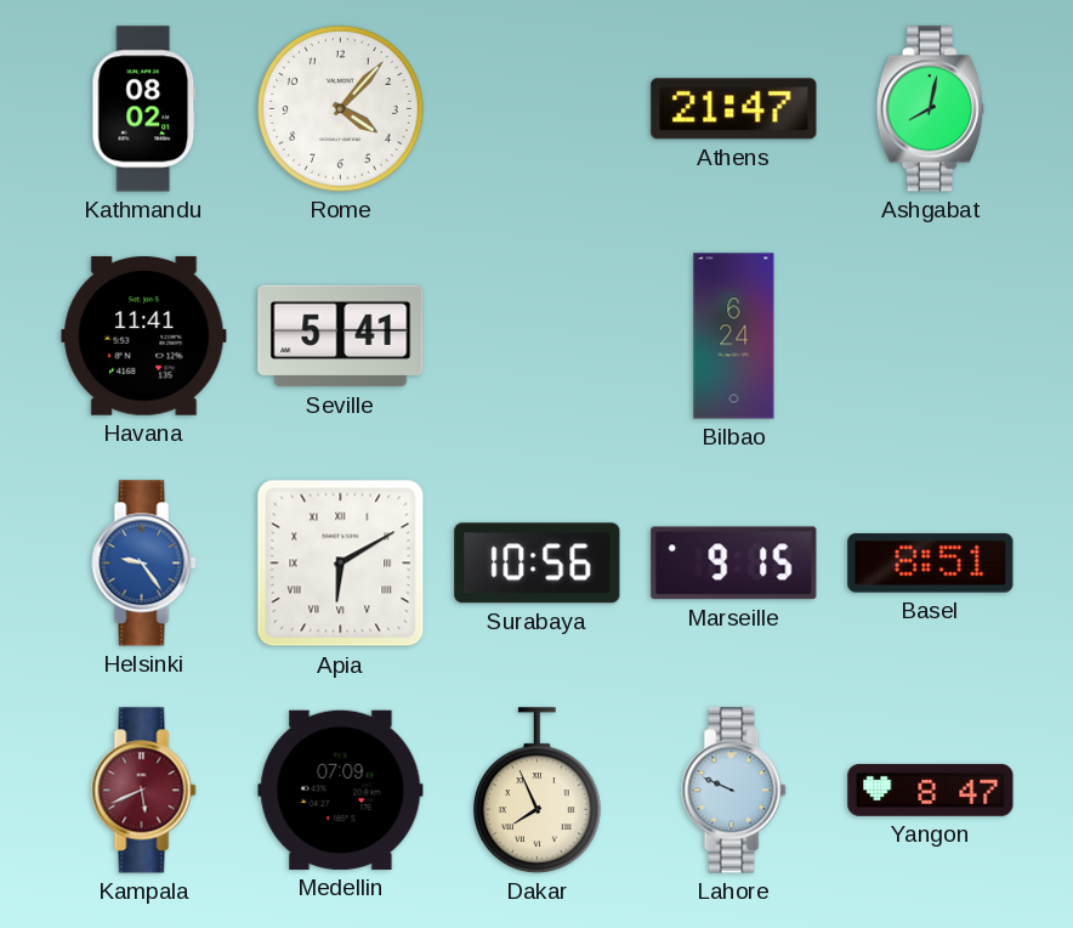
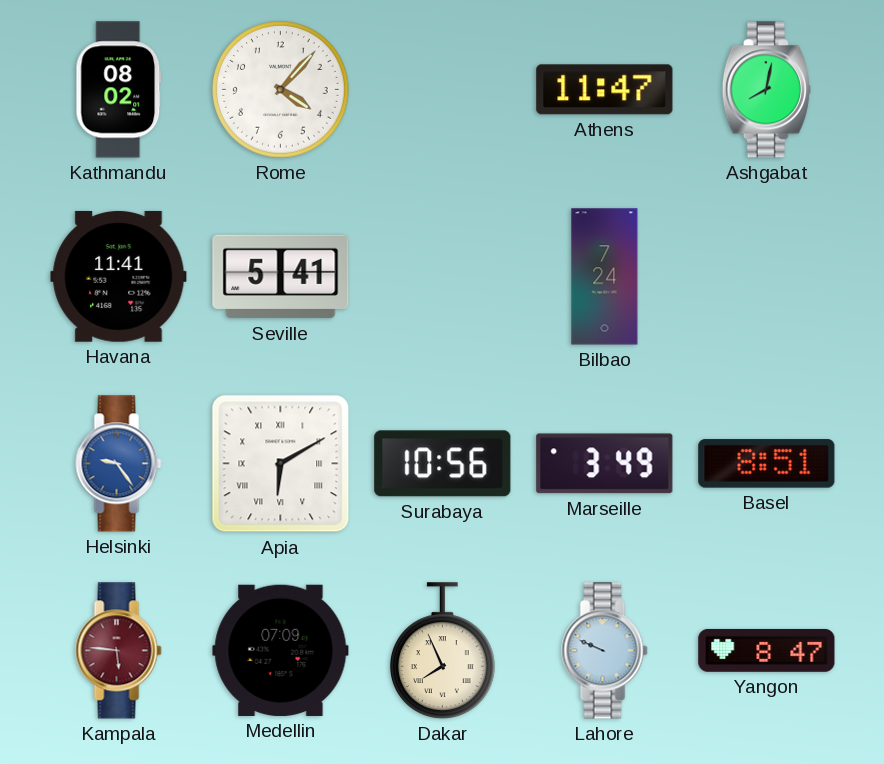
Athens: 21:47 -> 11:47
Bilbao: 6:24 -> 7:24
Marseille: 9:15 -> 3:49
Kampala: 5:41 -> 5:46
